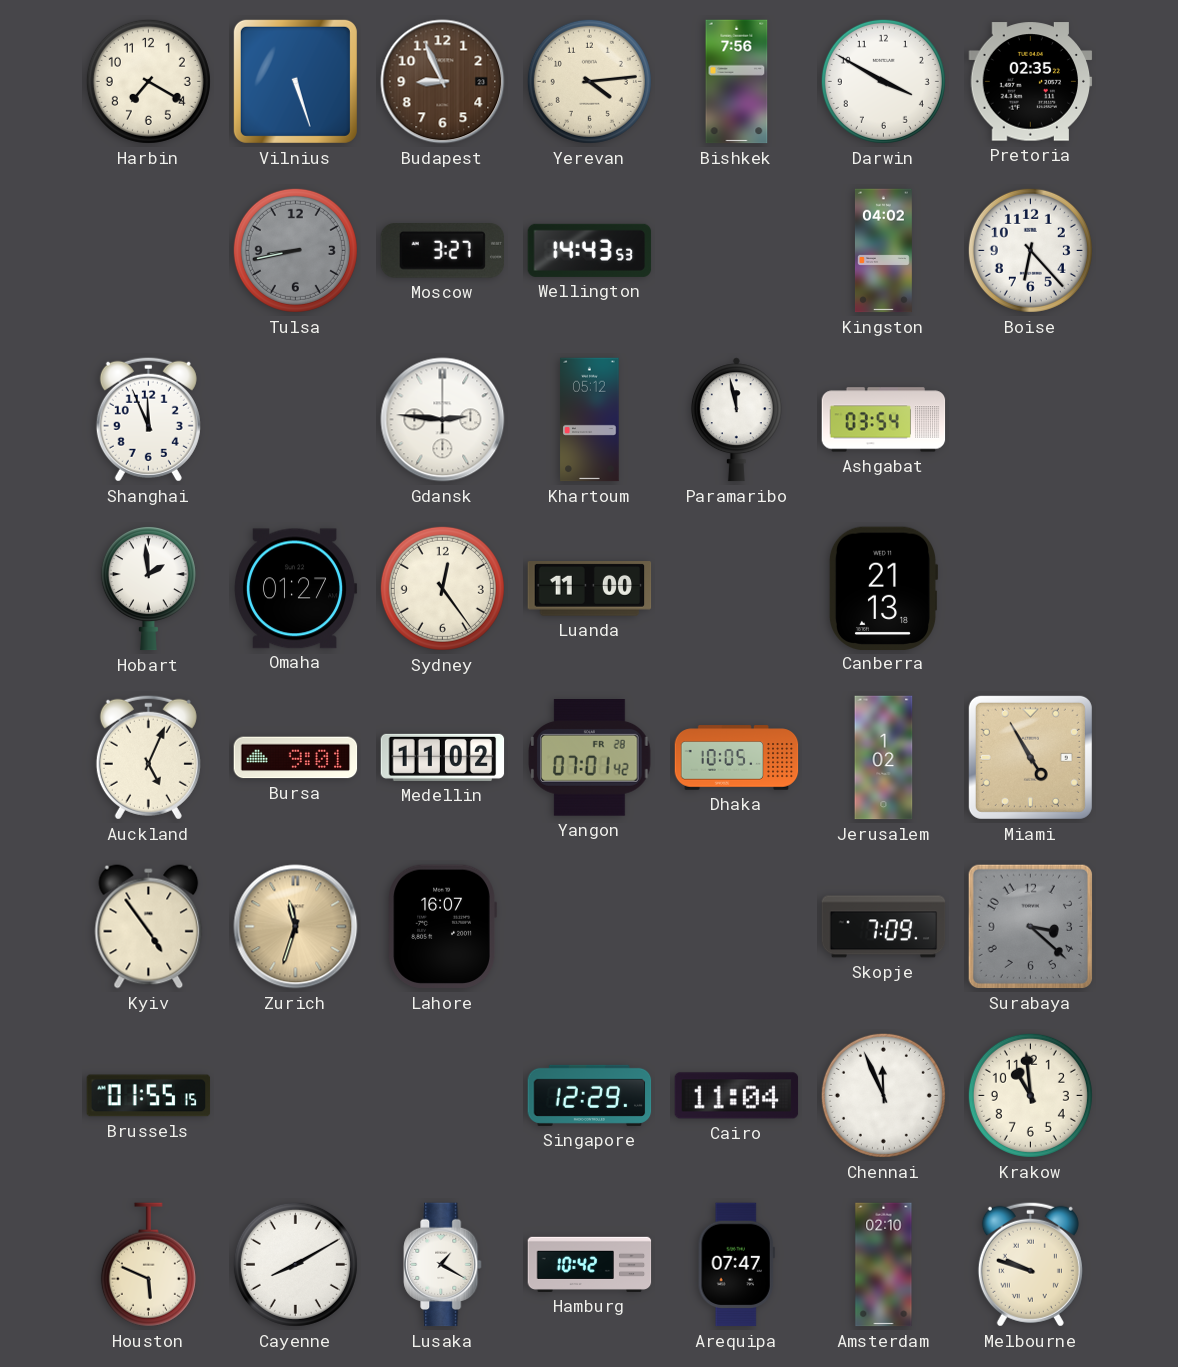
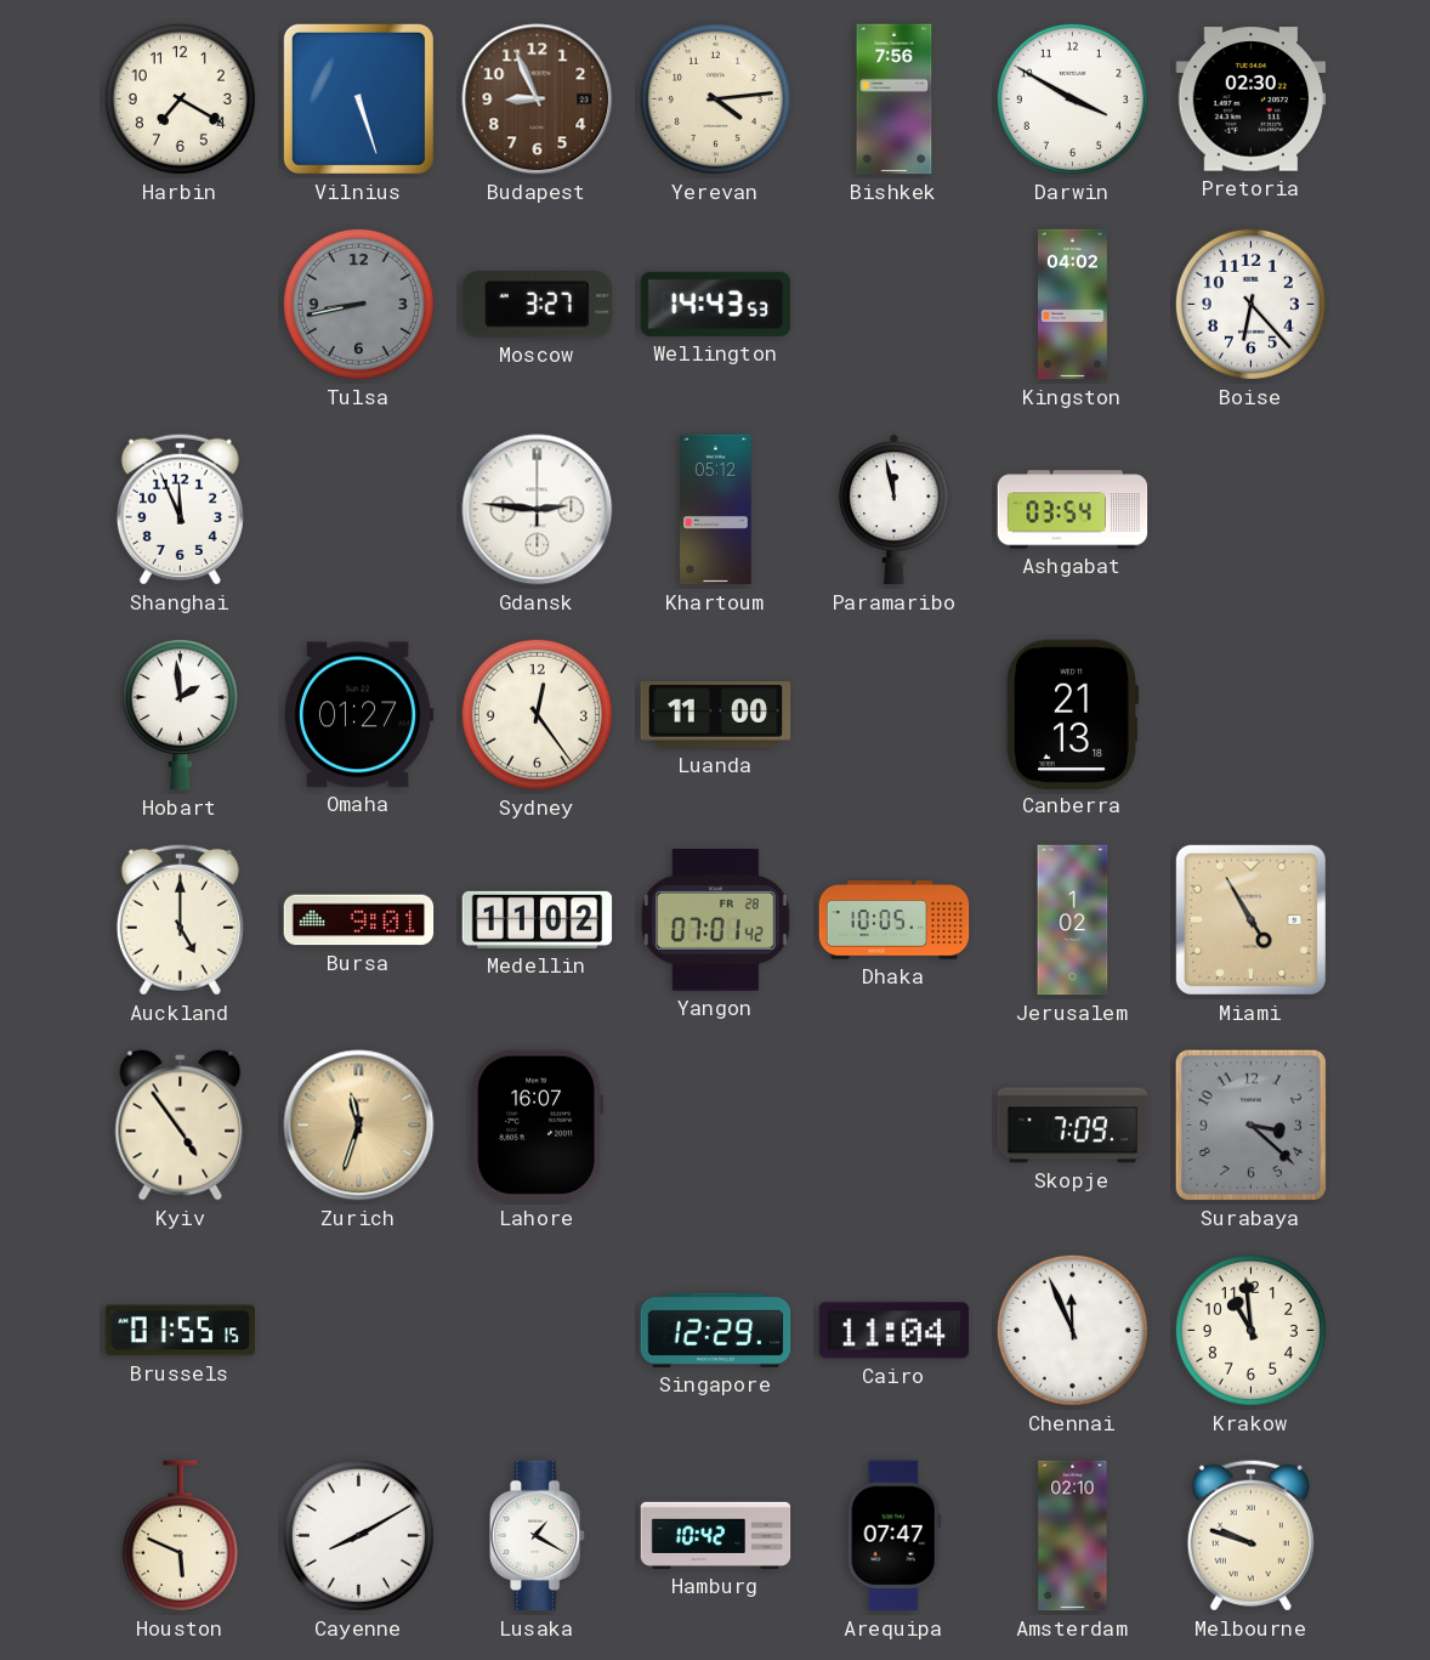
Pretoria: 02:35 -> 02:30
Auckland: 5:04 -> 5:00
